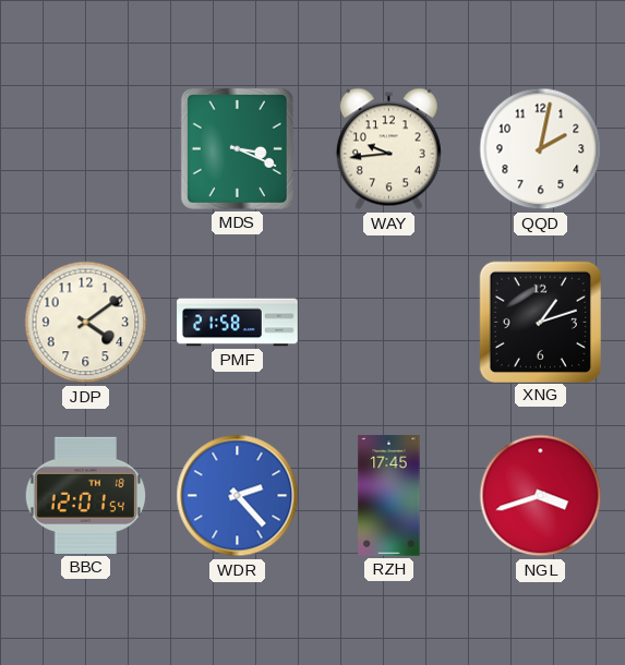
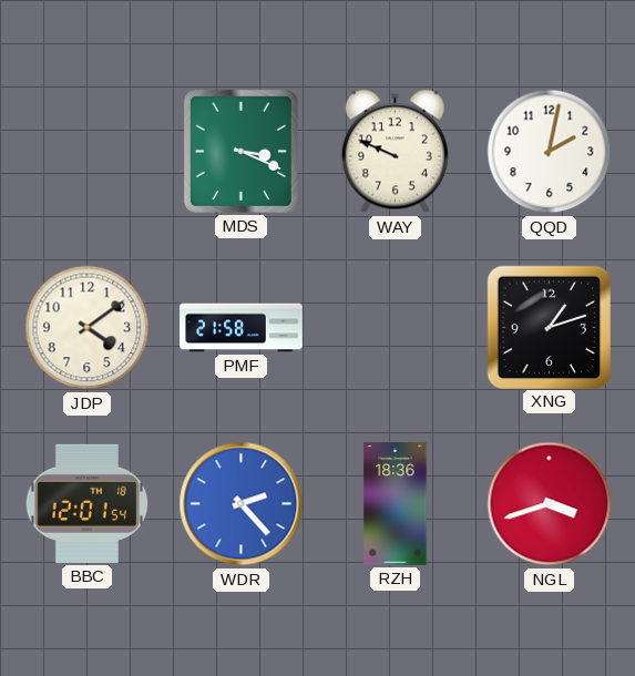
WAY: 9:44 -> 9:49
RZH: 17:45 -> 18:36
